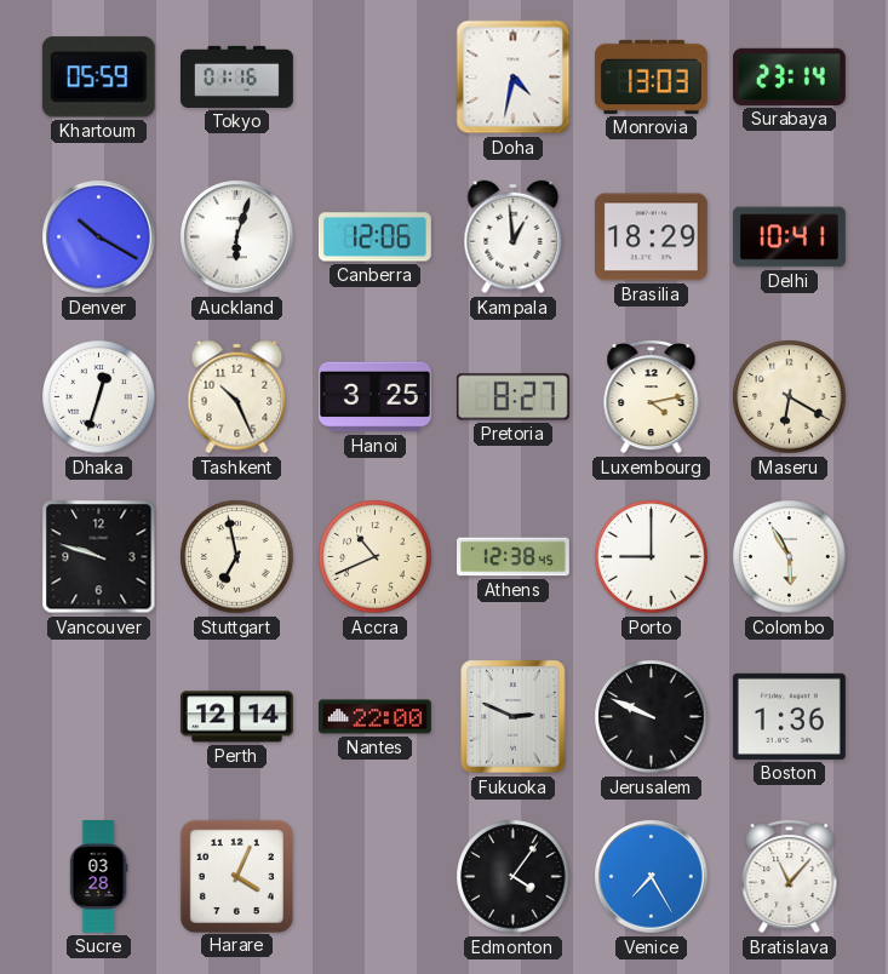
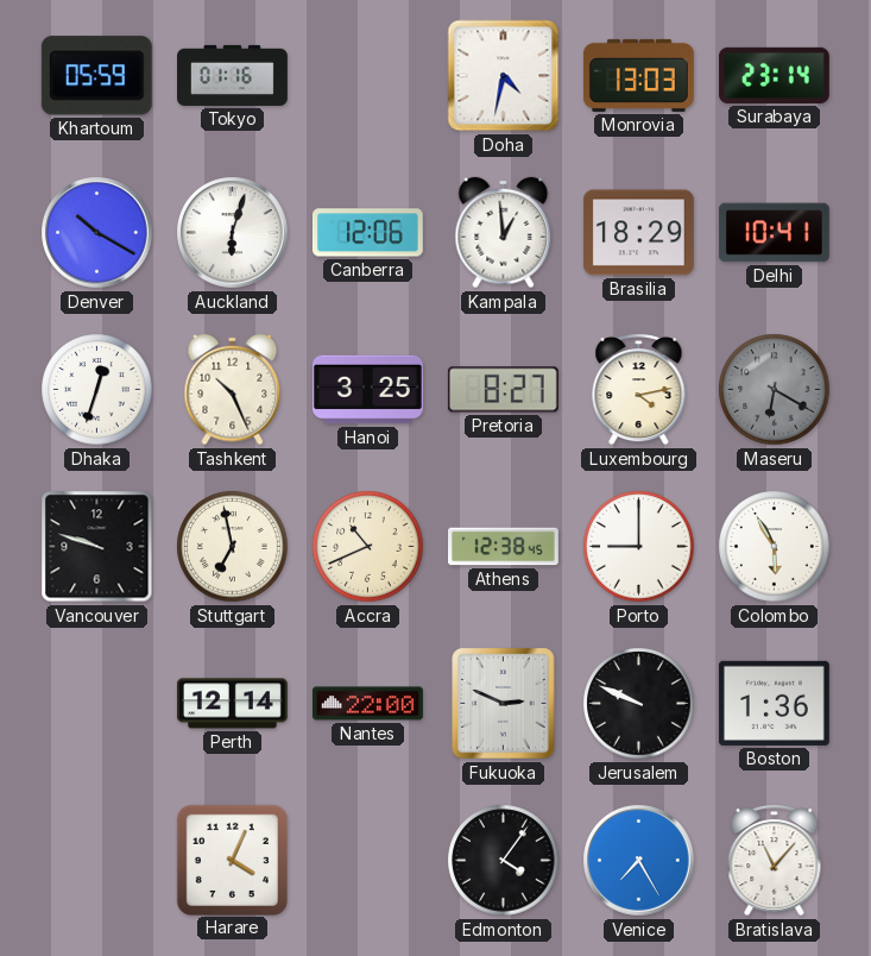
Maseru dial: cream -> grey
Sucre: 03:28 -> none
